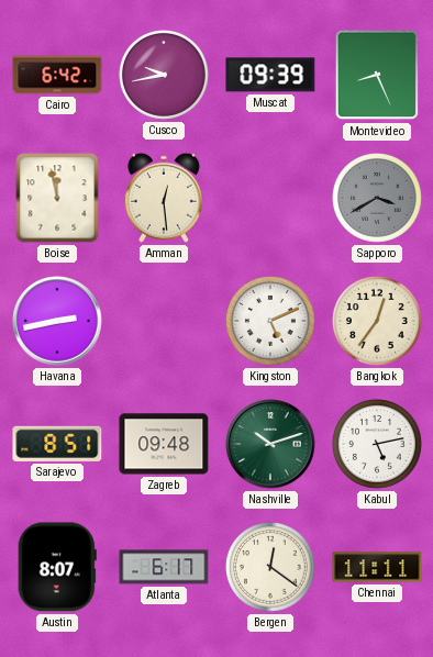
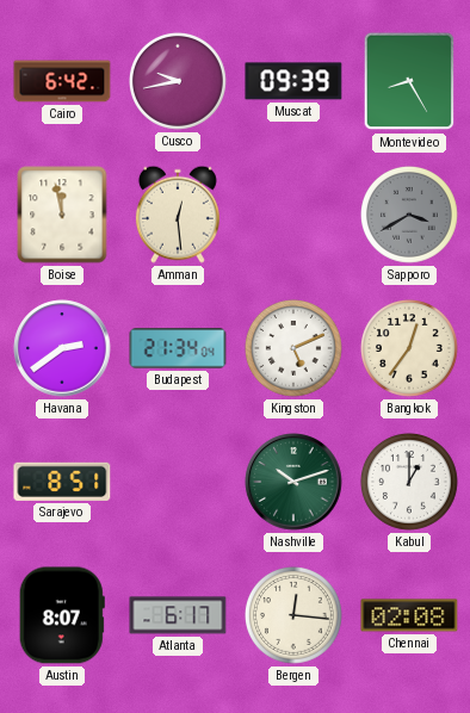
Montevideo: 8:26 -> 8:25
Havana: 2:43 -> 2:39
Budapest: none -> 21:34
Zagreb: 09:48 -> none
Kabul: 5:13 -> 1:00
Bergen: 12:21 -> 12:16
Chennai: 11:11 -> 02:08
